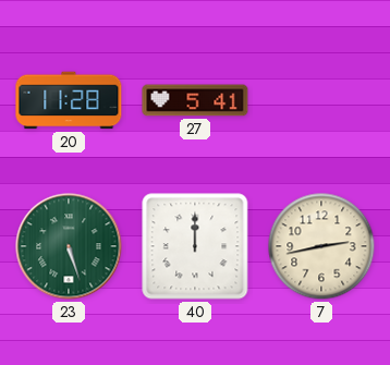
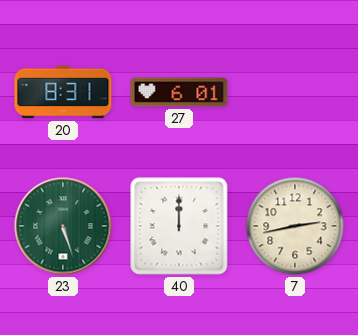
20: 11:28 -> 8:31
27: 5:41 -> 6:01
